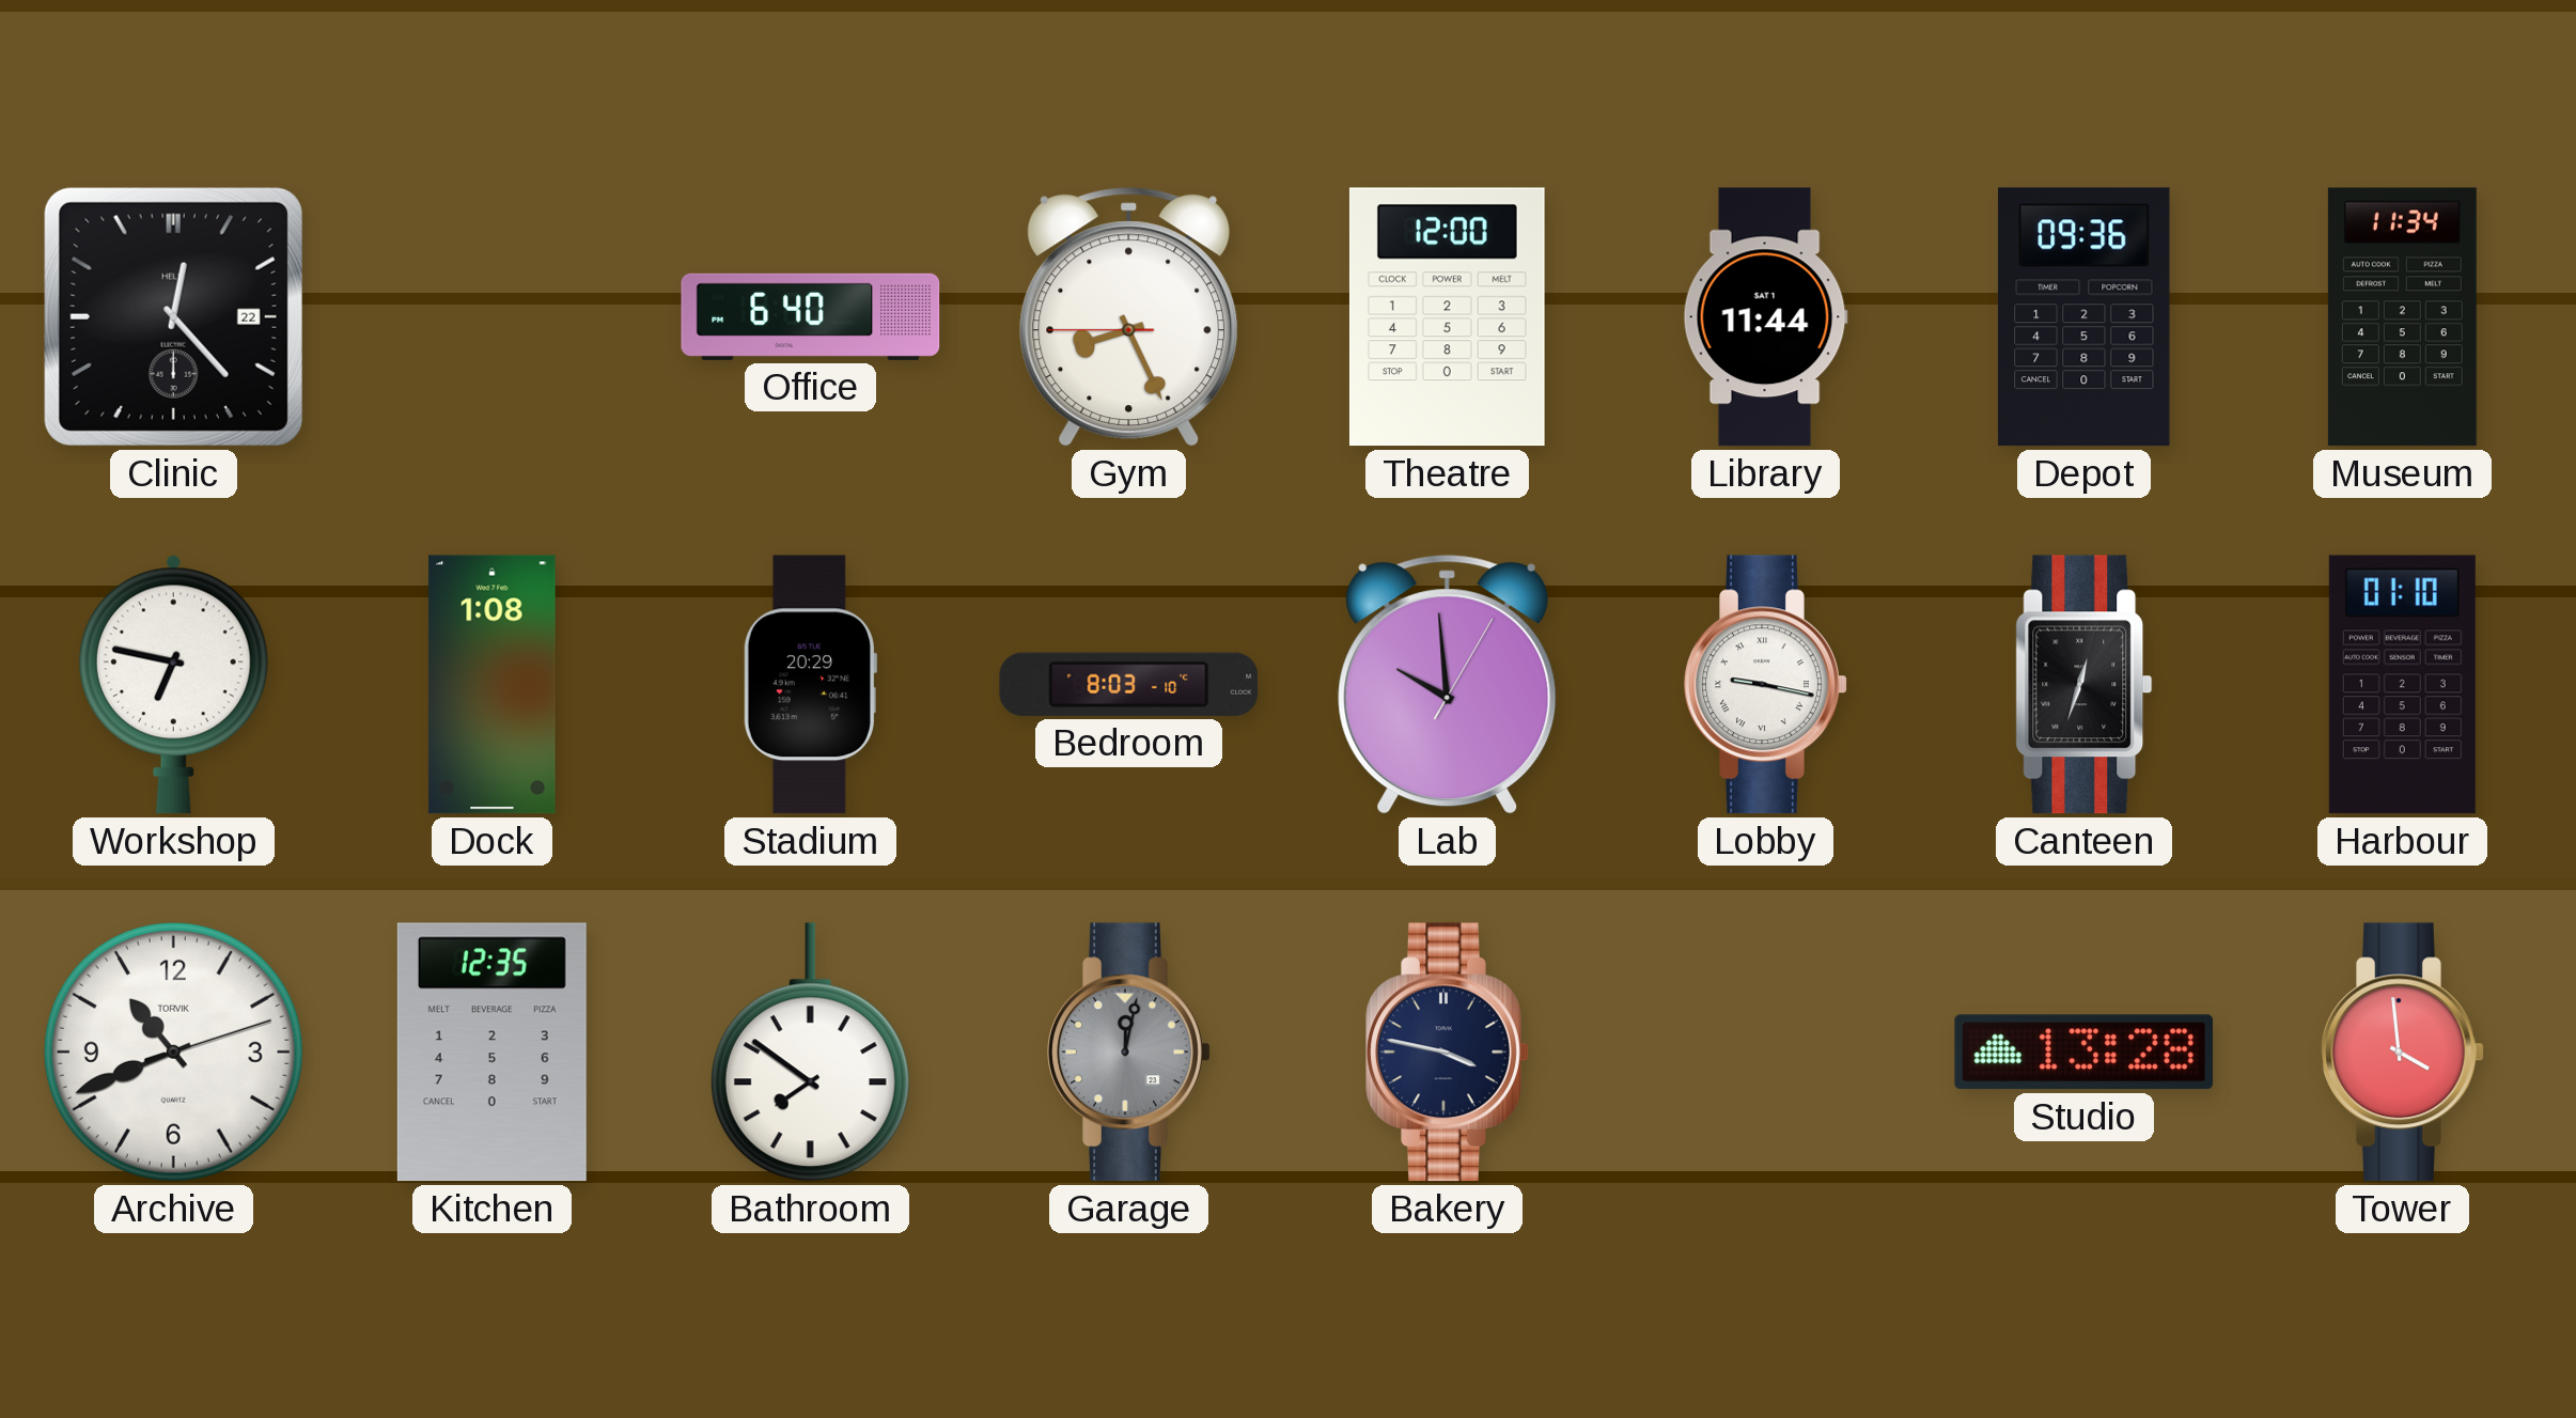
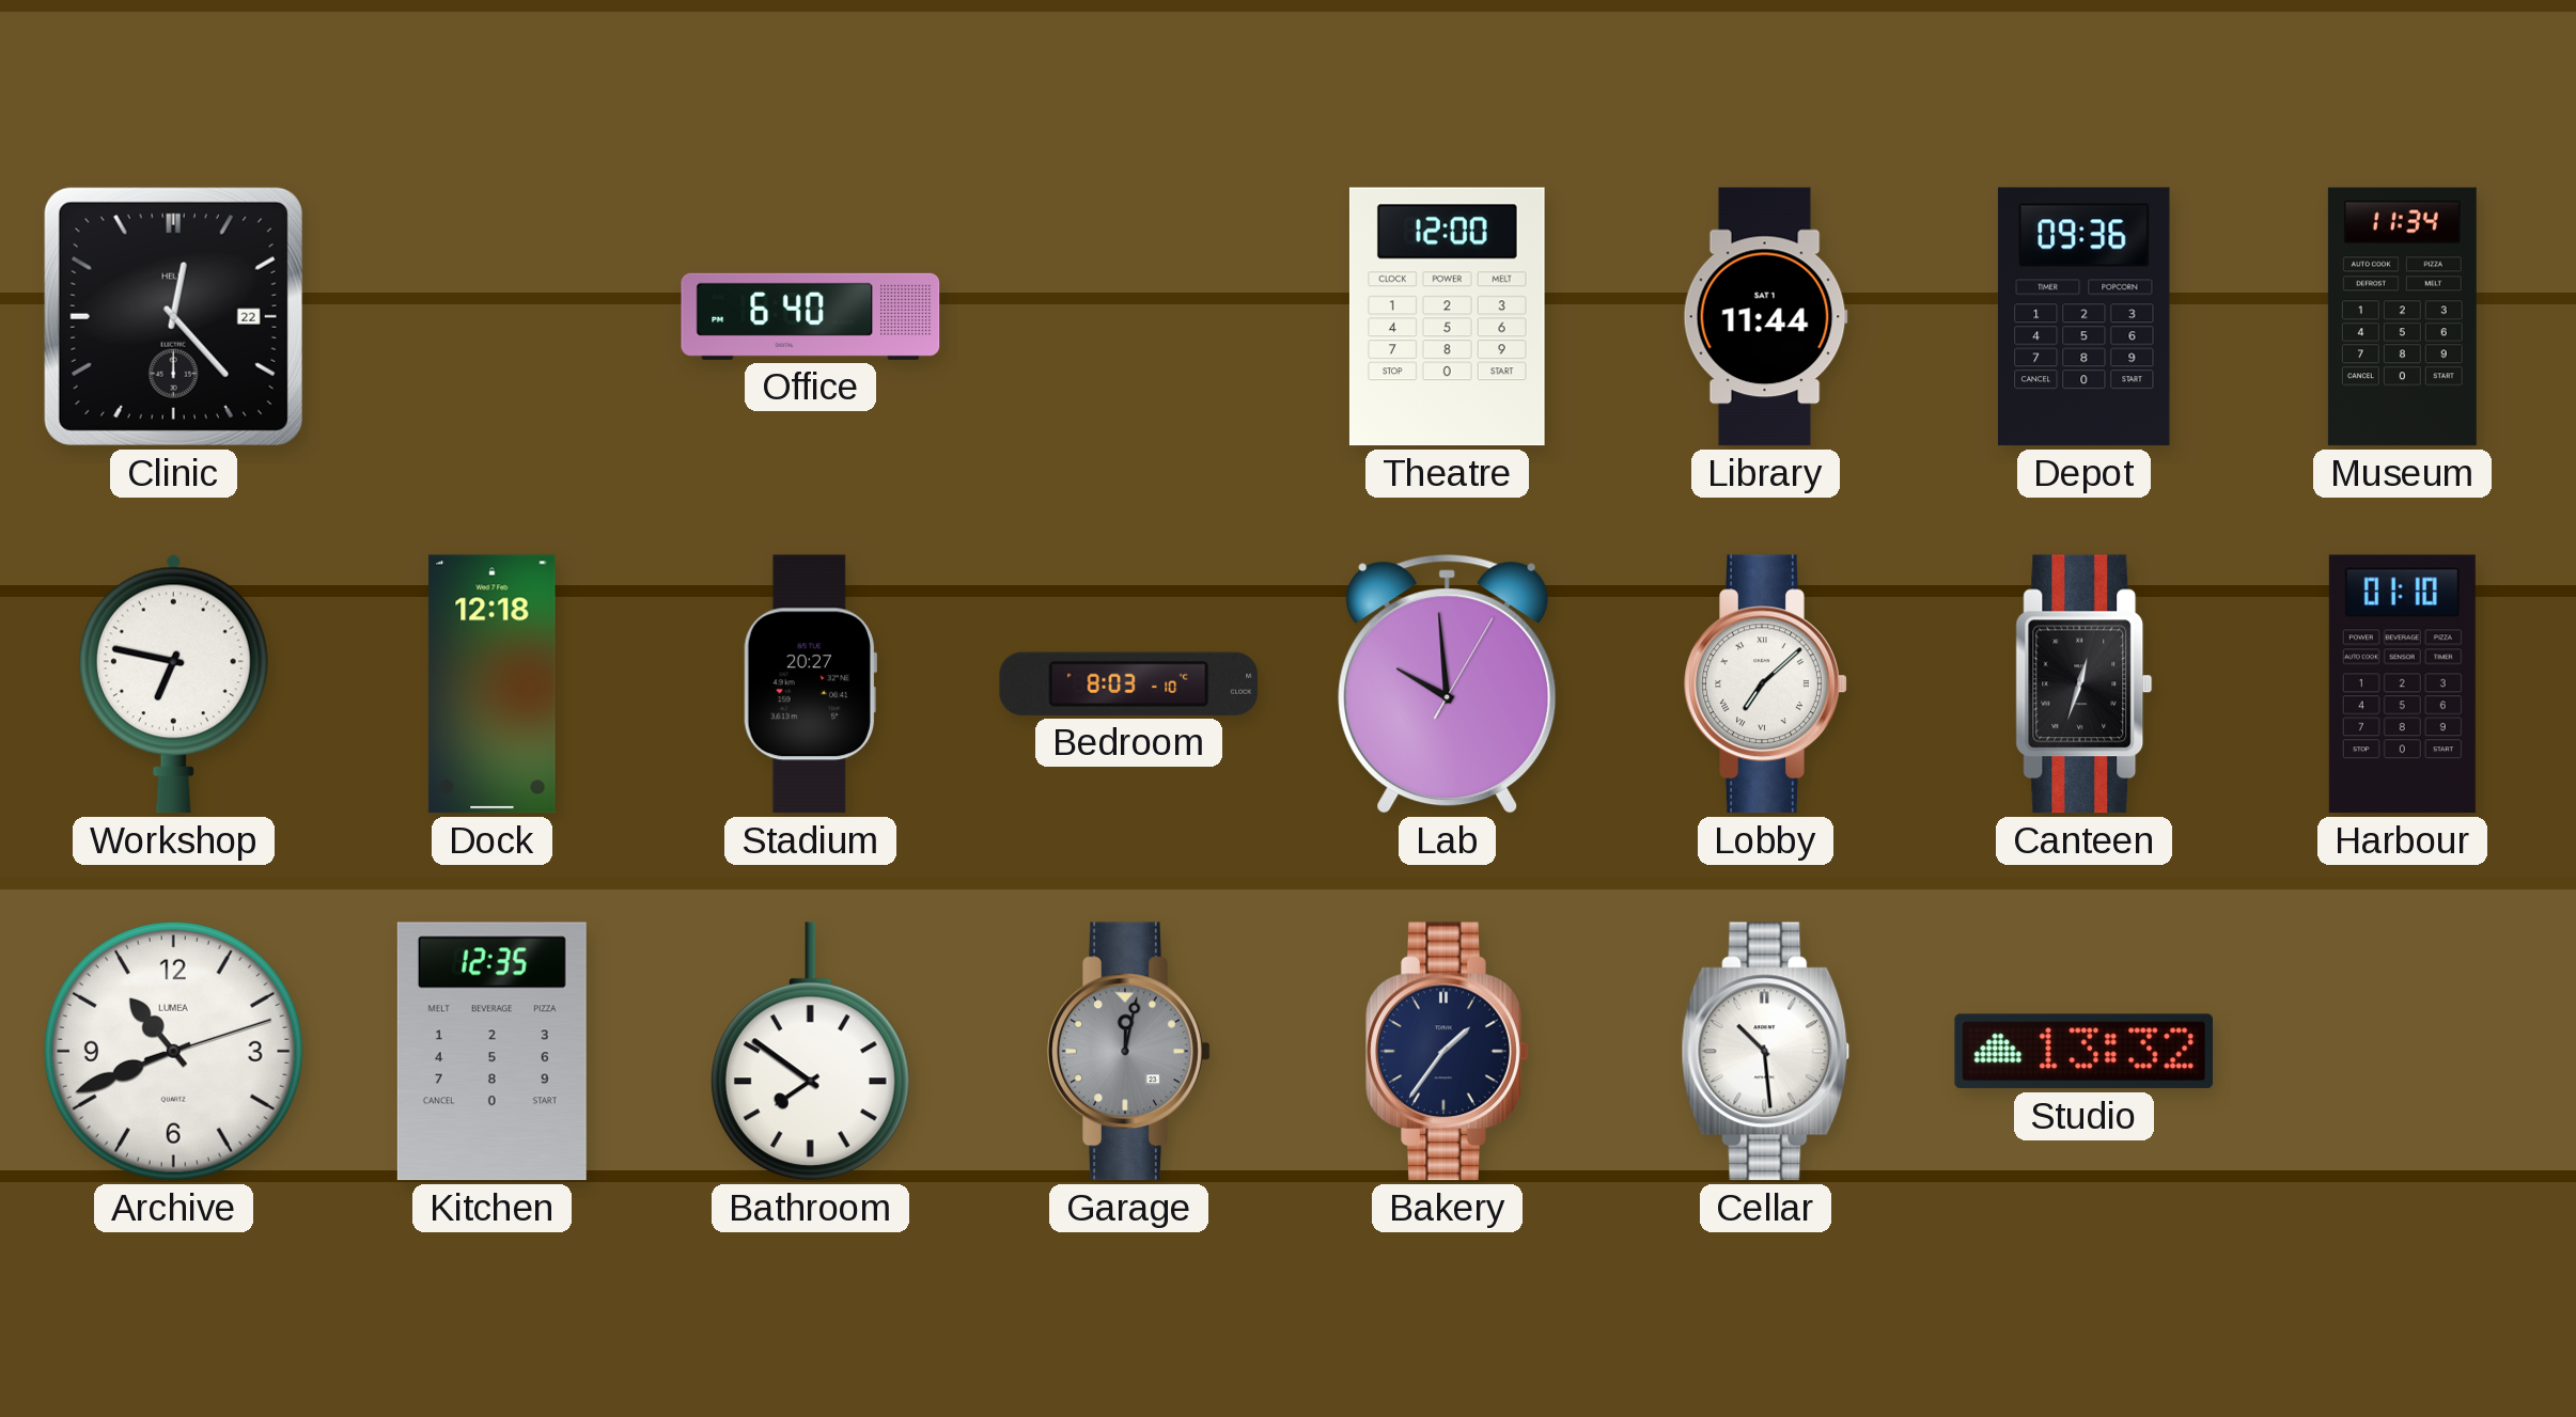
Gym: 8:25 -> none
Dock: 1:08 -> 12:18
Stadium: 20:29 -> 20:27
Lobby: 9:17 -> 7:08
Archive brand: TORVIK -> LUMEA
Bakery: 3:47 -> 1:36
Cellar: none -> 10:29
Studio: 13:28 -> 13:32
Tower: 3:59 -> none
